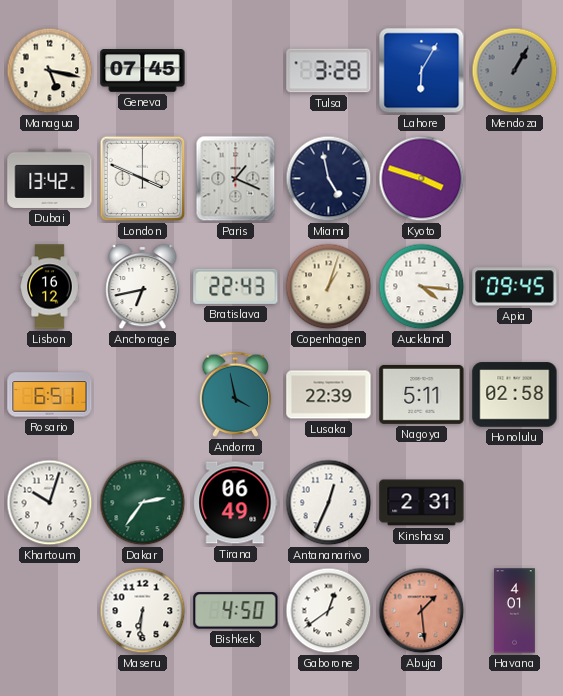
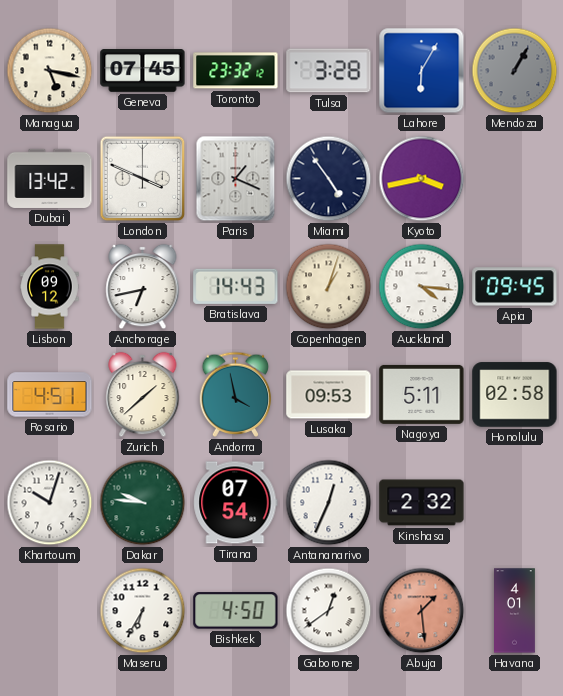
Toronto: none -> 23:32
Miami: 4:58 -> 4:54
Kyoto: 3:48 -> 3:43
Lisbon: 16:12 -> 09:12
Bratislava: 22:43 -> 14:43
Rosario: 6:51 -> 4:51
Zurich: none -> 1:38
Lusaka: 22:39 -> 09:53
Dakar: 2:36 -> 9:46
Tirana: 06:49 -> 07:54
Kinshasa: 2:31 -> 2:32
Maseru: 6:31 -> 6:35
